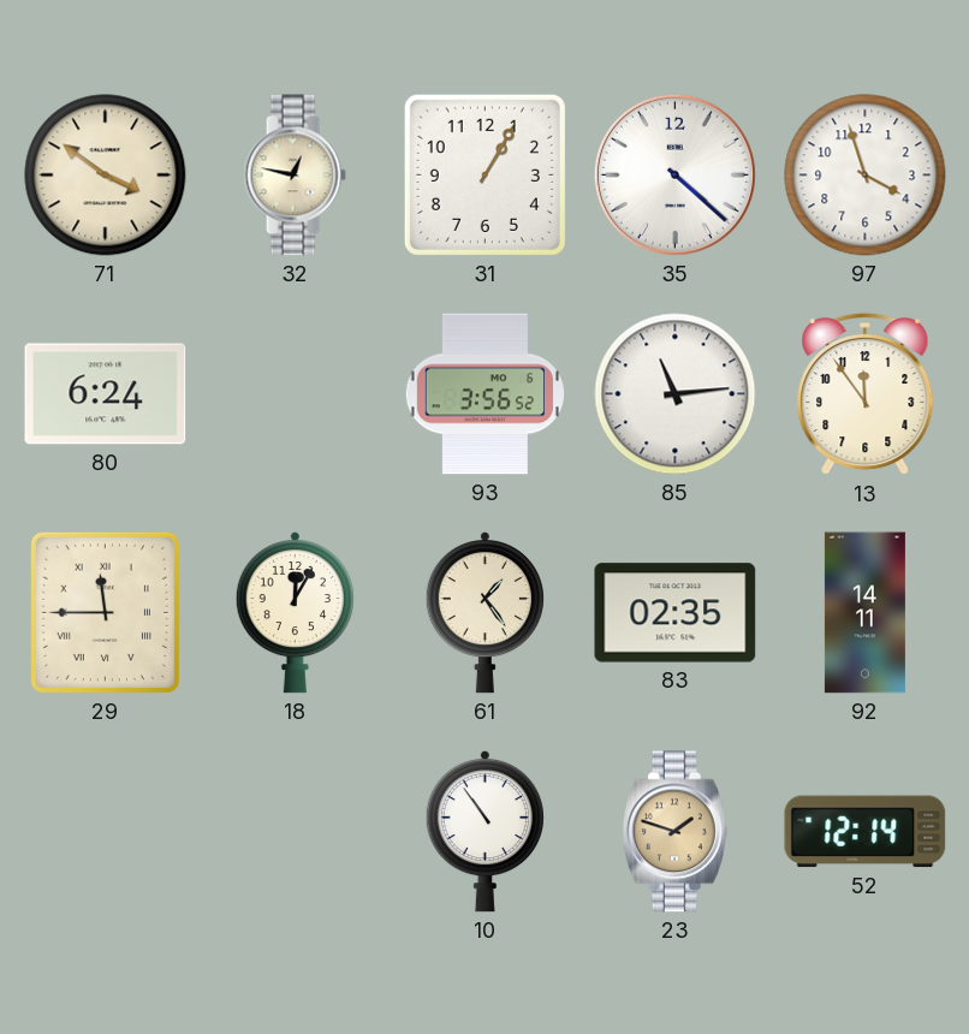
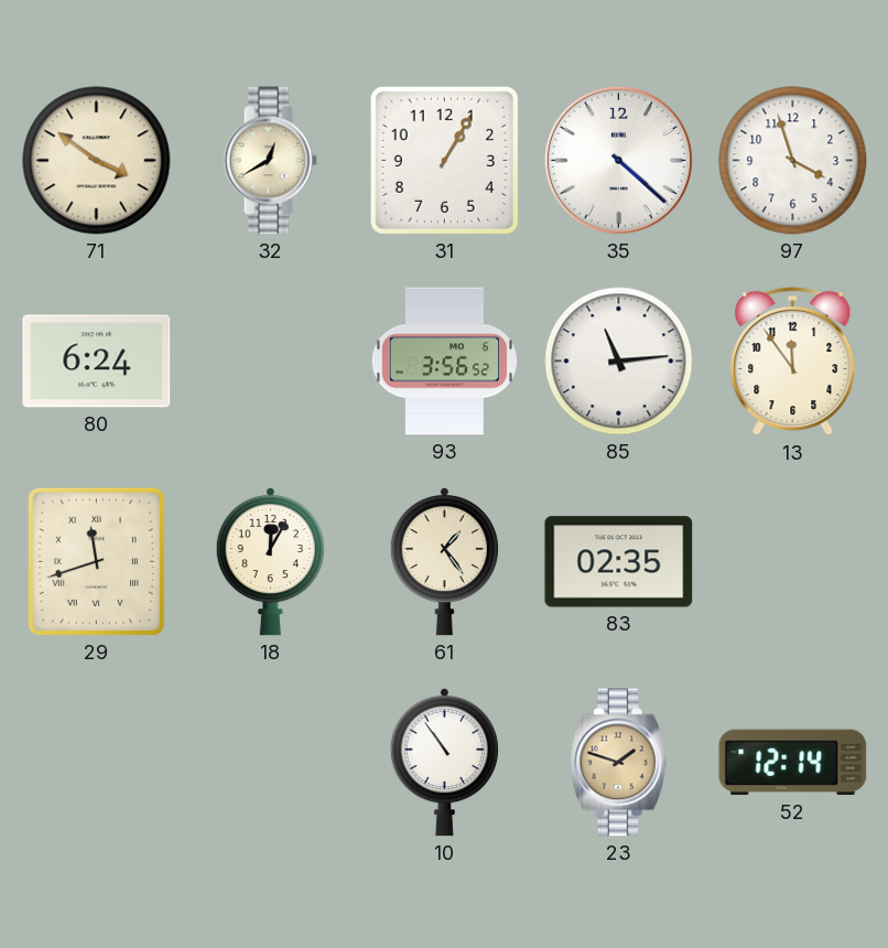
32: 12:47 -> 12:40
29: 11:45 -> 11:42
92: 14:11 -> none
